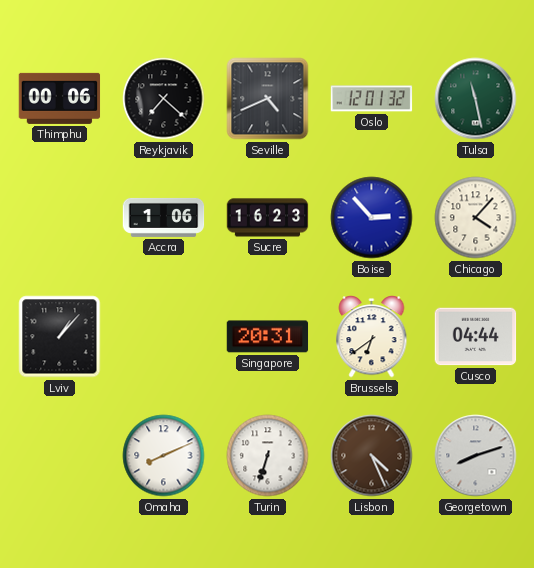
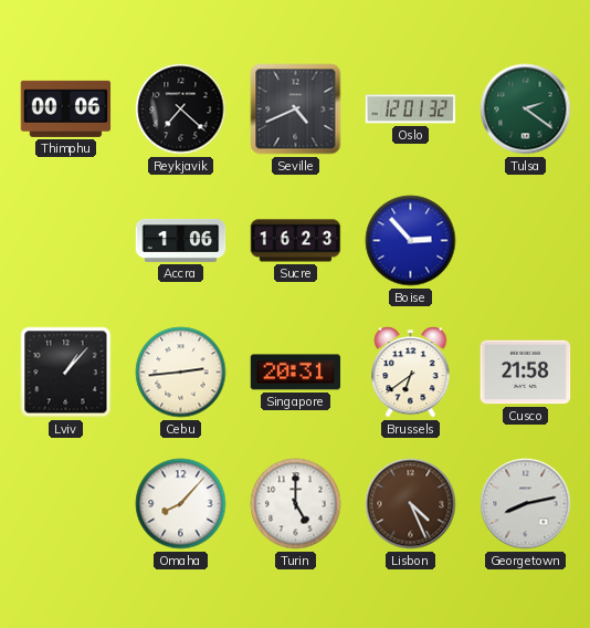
Tulsa: 11:28 -> 2:21
Chicago: 4:07 -> none
Cebu: none -> 2:44
Cusco: 04:44 -> 21:58
Omaha: 8:11 -> 8:07
Turin: 6:33 -> 5:00
Georgetown: 8:12 -> 8:13
